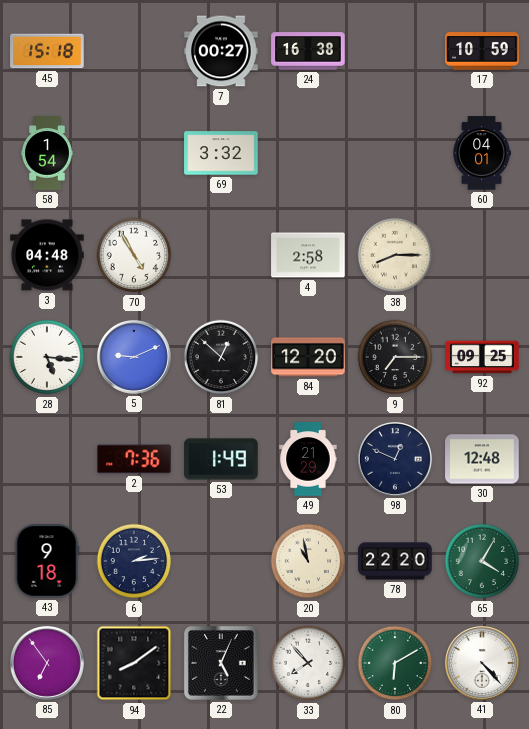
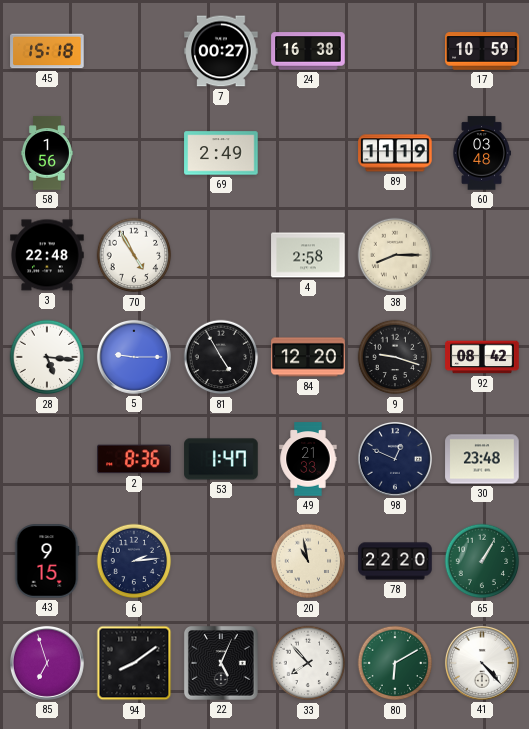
58: 1:54 -> 1:56
69: 3:32 -> 2:49
89: none -> 11:19
60: 04:01 -> 03:48
3: 04:48 -> 22:48
5: 9:11 -> 9:15
81: 12:52 -> 4:55
9: 7:15 -> 9:18
92: 09:25 -> 08:42
2: 7:36 -> 8:36
53: 1:49 -> 1:47
49: 21:29 -> 21:33
30: 12:48 -> 23:48
43: 9:18 -> 9:15
65: 4:05 -> 1:05
85: 6:54 -> 6:57
